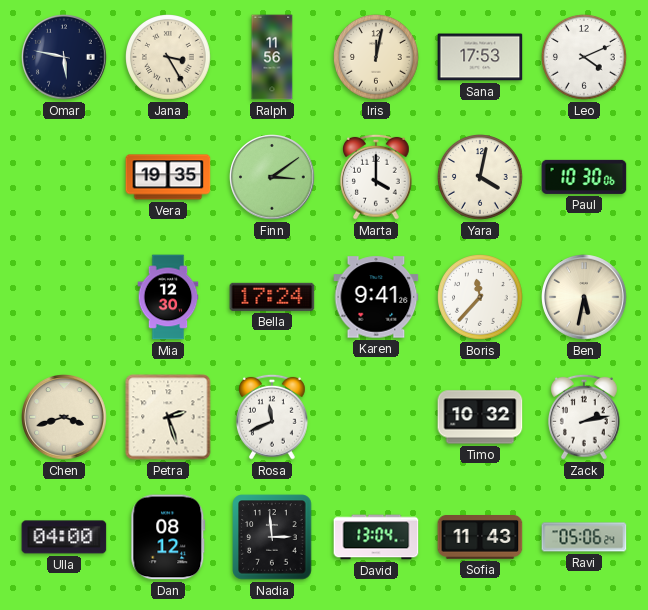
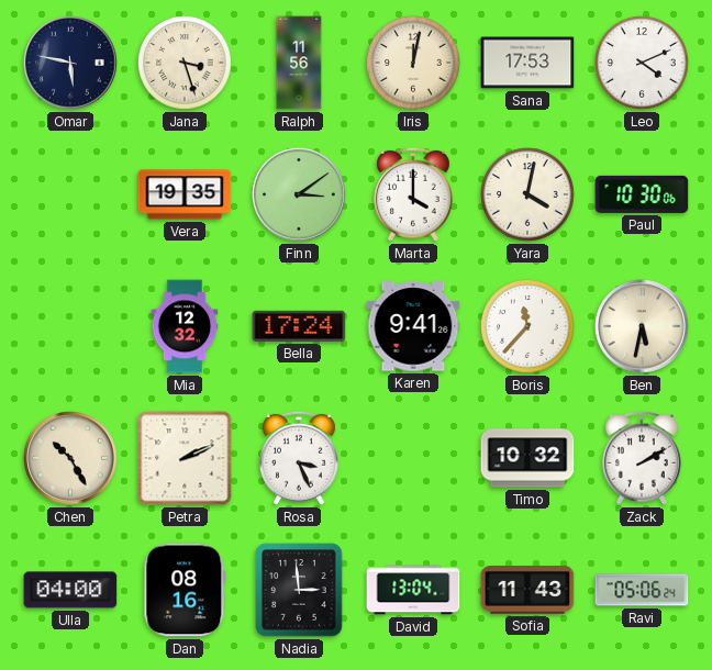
Jana: 3:25 -> 3:27
Mia: 12:30 -> 12:32
Chen: 3:42 -> 10:25
Petra: 2:27 -> 2:11
Rosa: 11:41 -> 3:26
Zack: 2:13 -> 2:10
Dan: 08:12 -> 08:16
